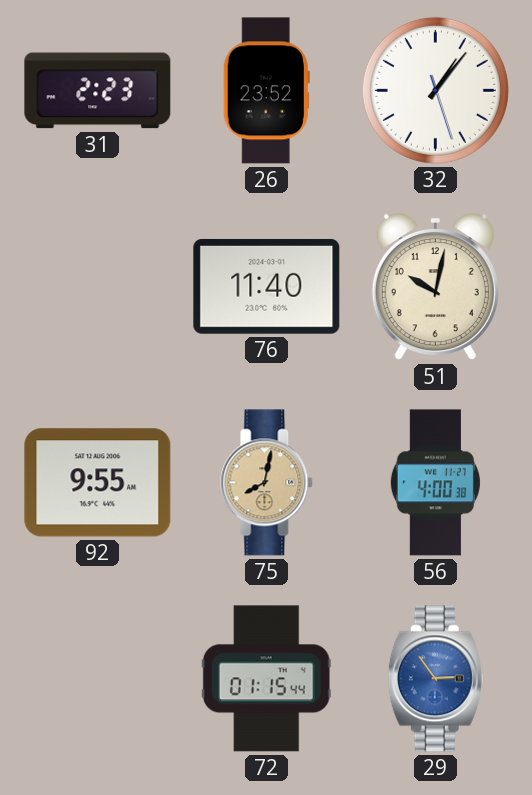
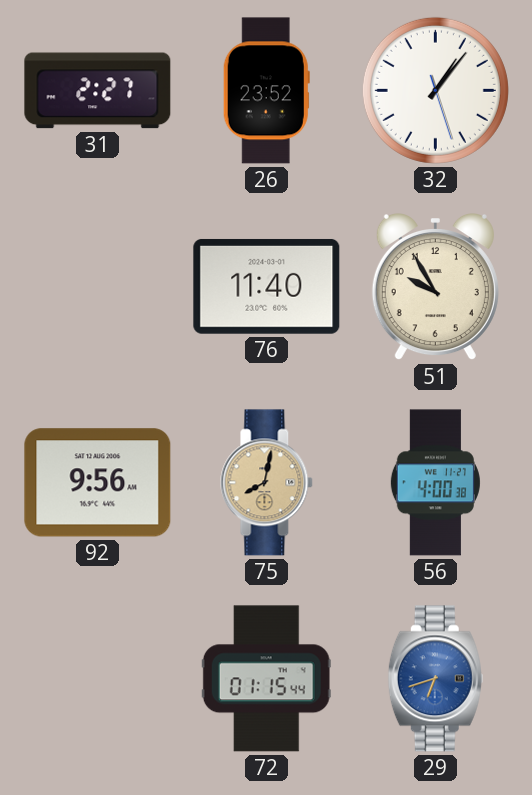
31: 2:23 -> 2:27
51: 10:02 -> 9:55
92: 9:55 -> 9:56
29: 2:54 -> 6:42
